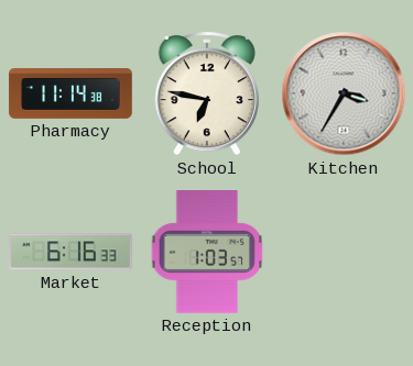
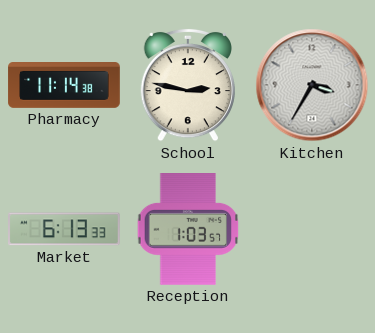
School: 6:47 -> 2:47
Market: 6:16 -> 6:13
